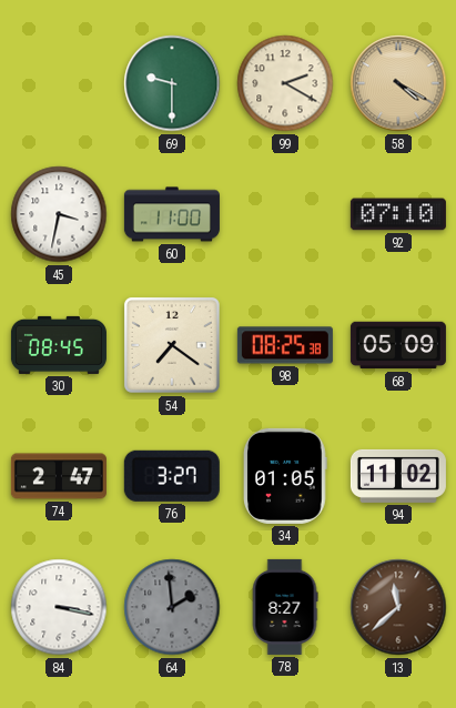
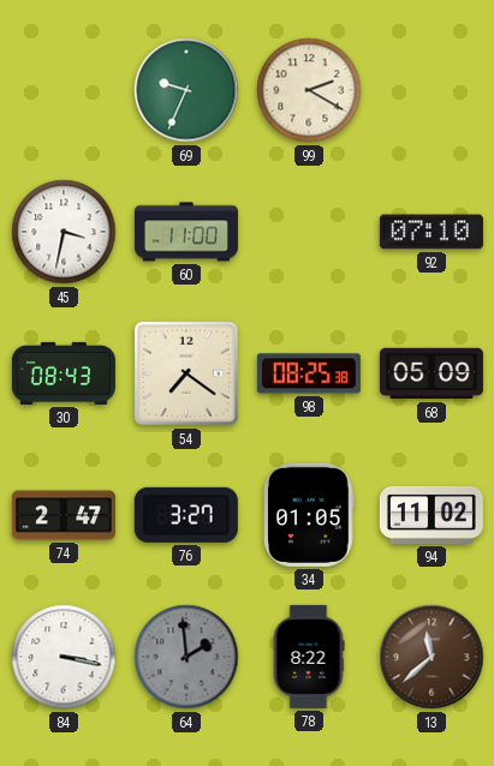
69: 9:30 -> 9:34
58: 4:20 -> none
30: 08:45 -> 08:43
78: 8:27 -> 8:22
